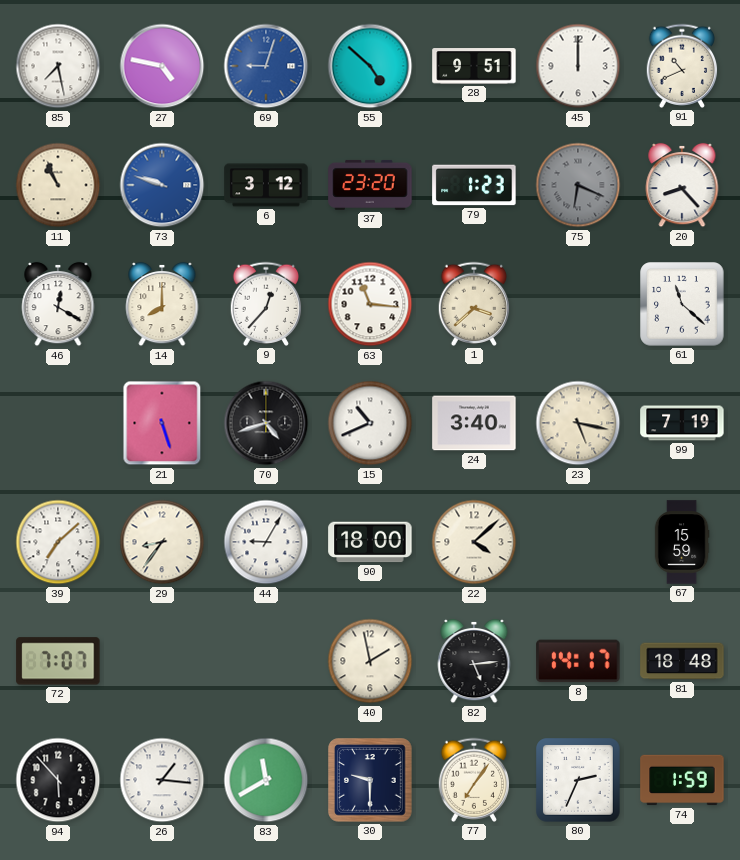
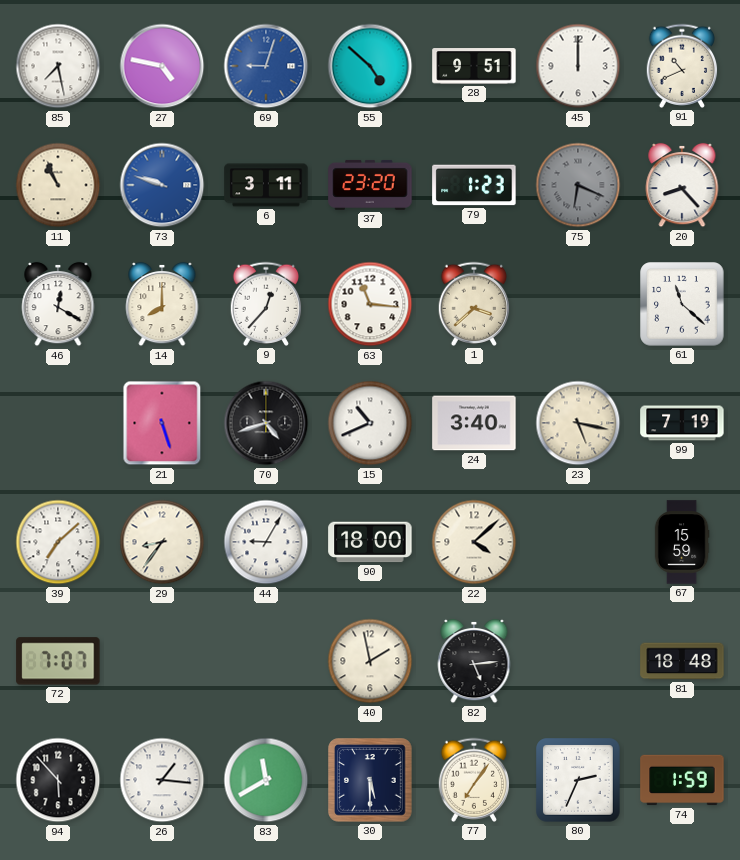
6: 3:12 -> 3:11
8: 14:17 -> none
30: 9:30 -> 5:30
